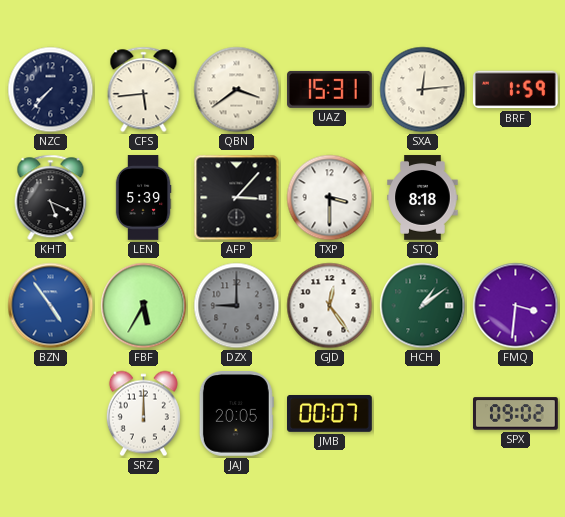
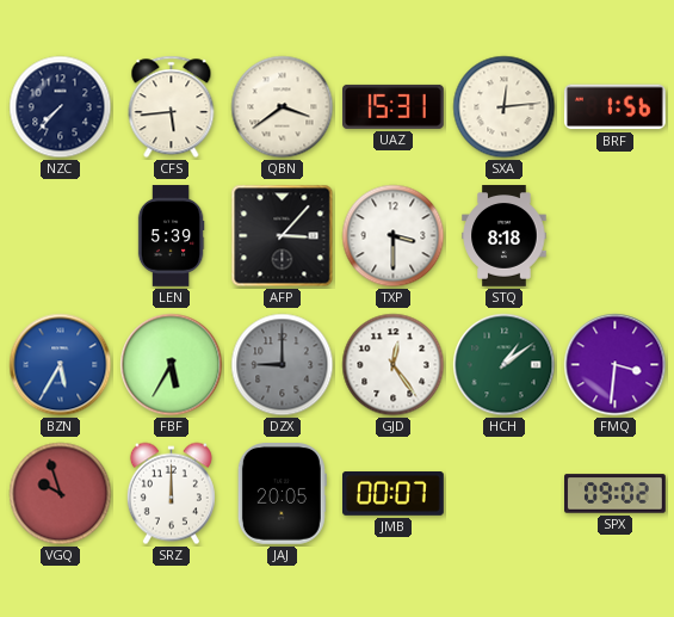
BRF: 1:59 -> 1:56
KHT: 5:19 -> none
BZN: 4:54 -> 5:35
VGQ: none -> 9:57
